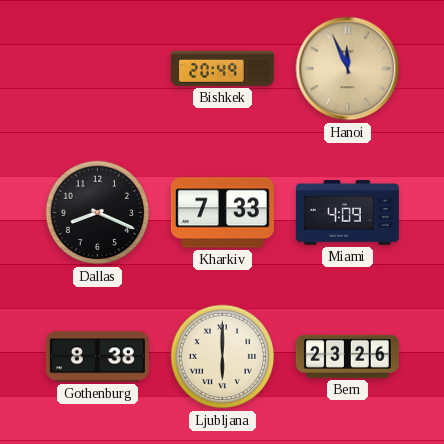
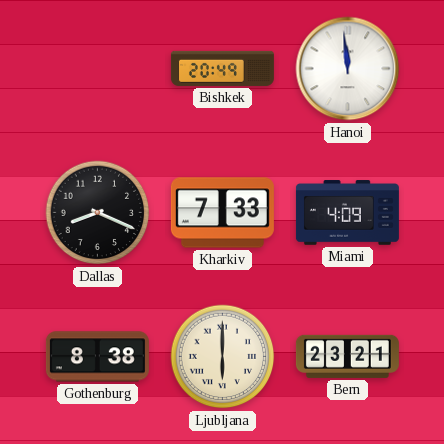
Hanoi: 11:56 -> 11:59
Hanoi dial: champagne -> white
Bern: 23:26 -> 23:21
